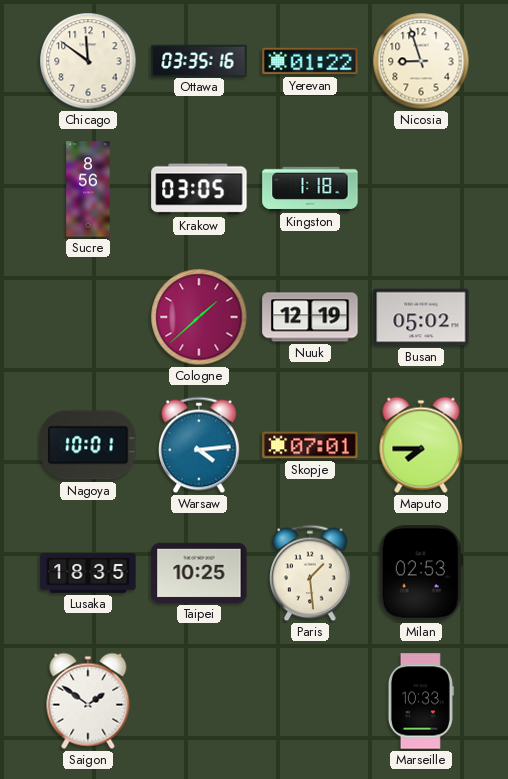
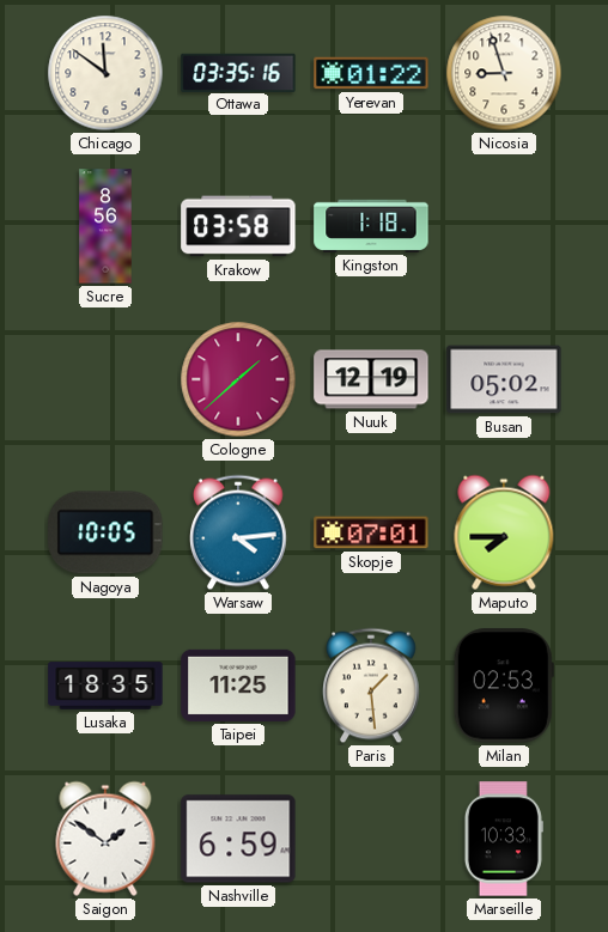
Krakow: 03:05 -> 03:58
Nagoya: 10:01 -> 10:05
Taipei: 10:25 -> 11:25
Nashville: none -> 6:59
